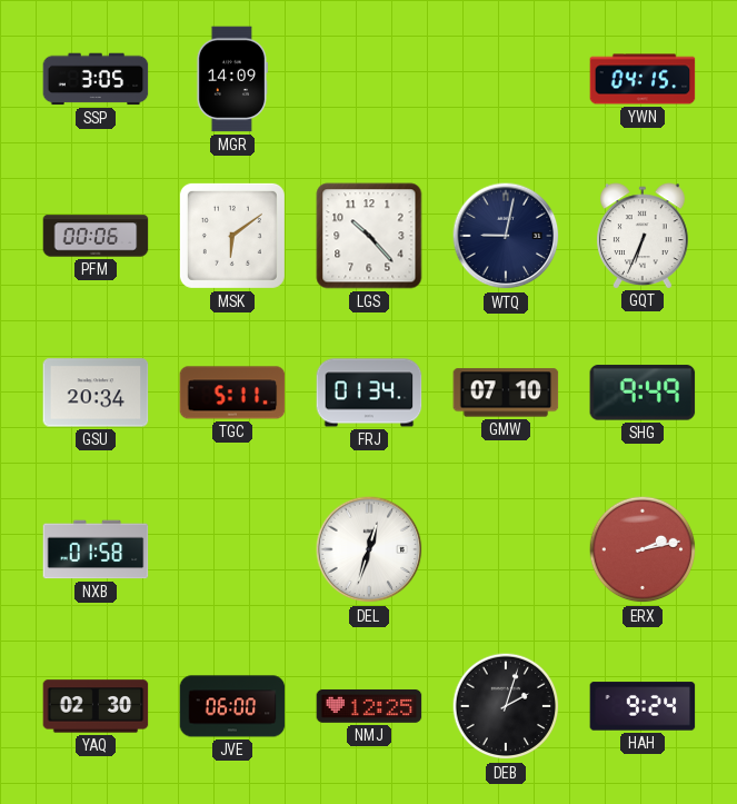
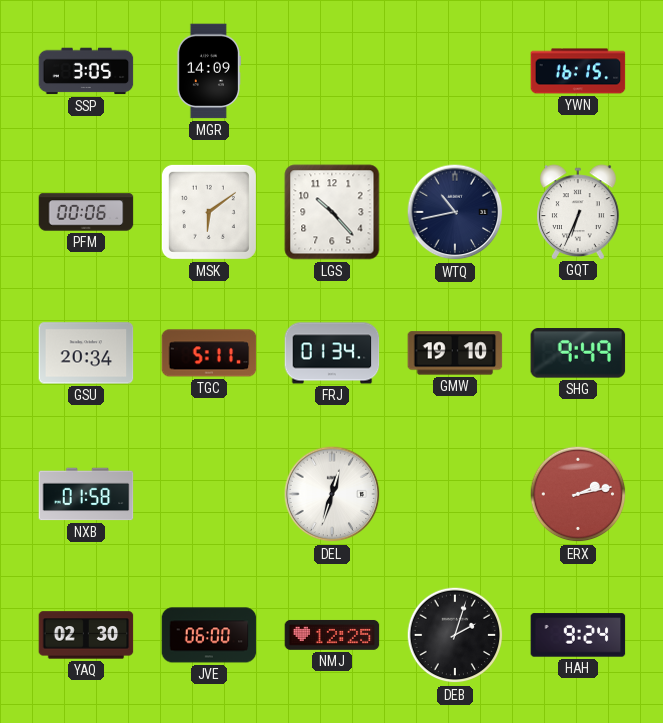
YWN: 04:15 -> 16:15
WTQ: 9:02 -> 10:43
GMW: 07:10 -> 19:10
